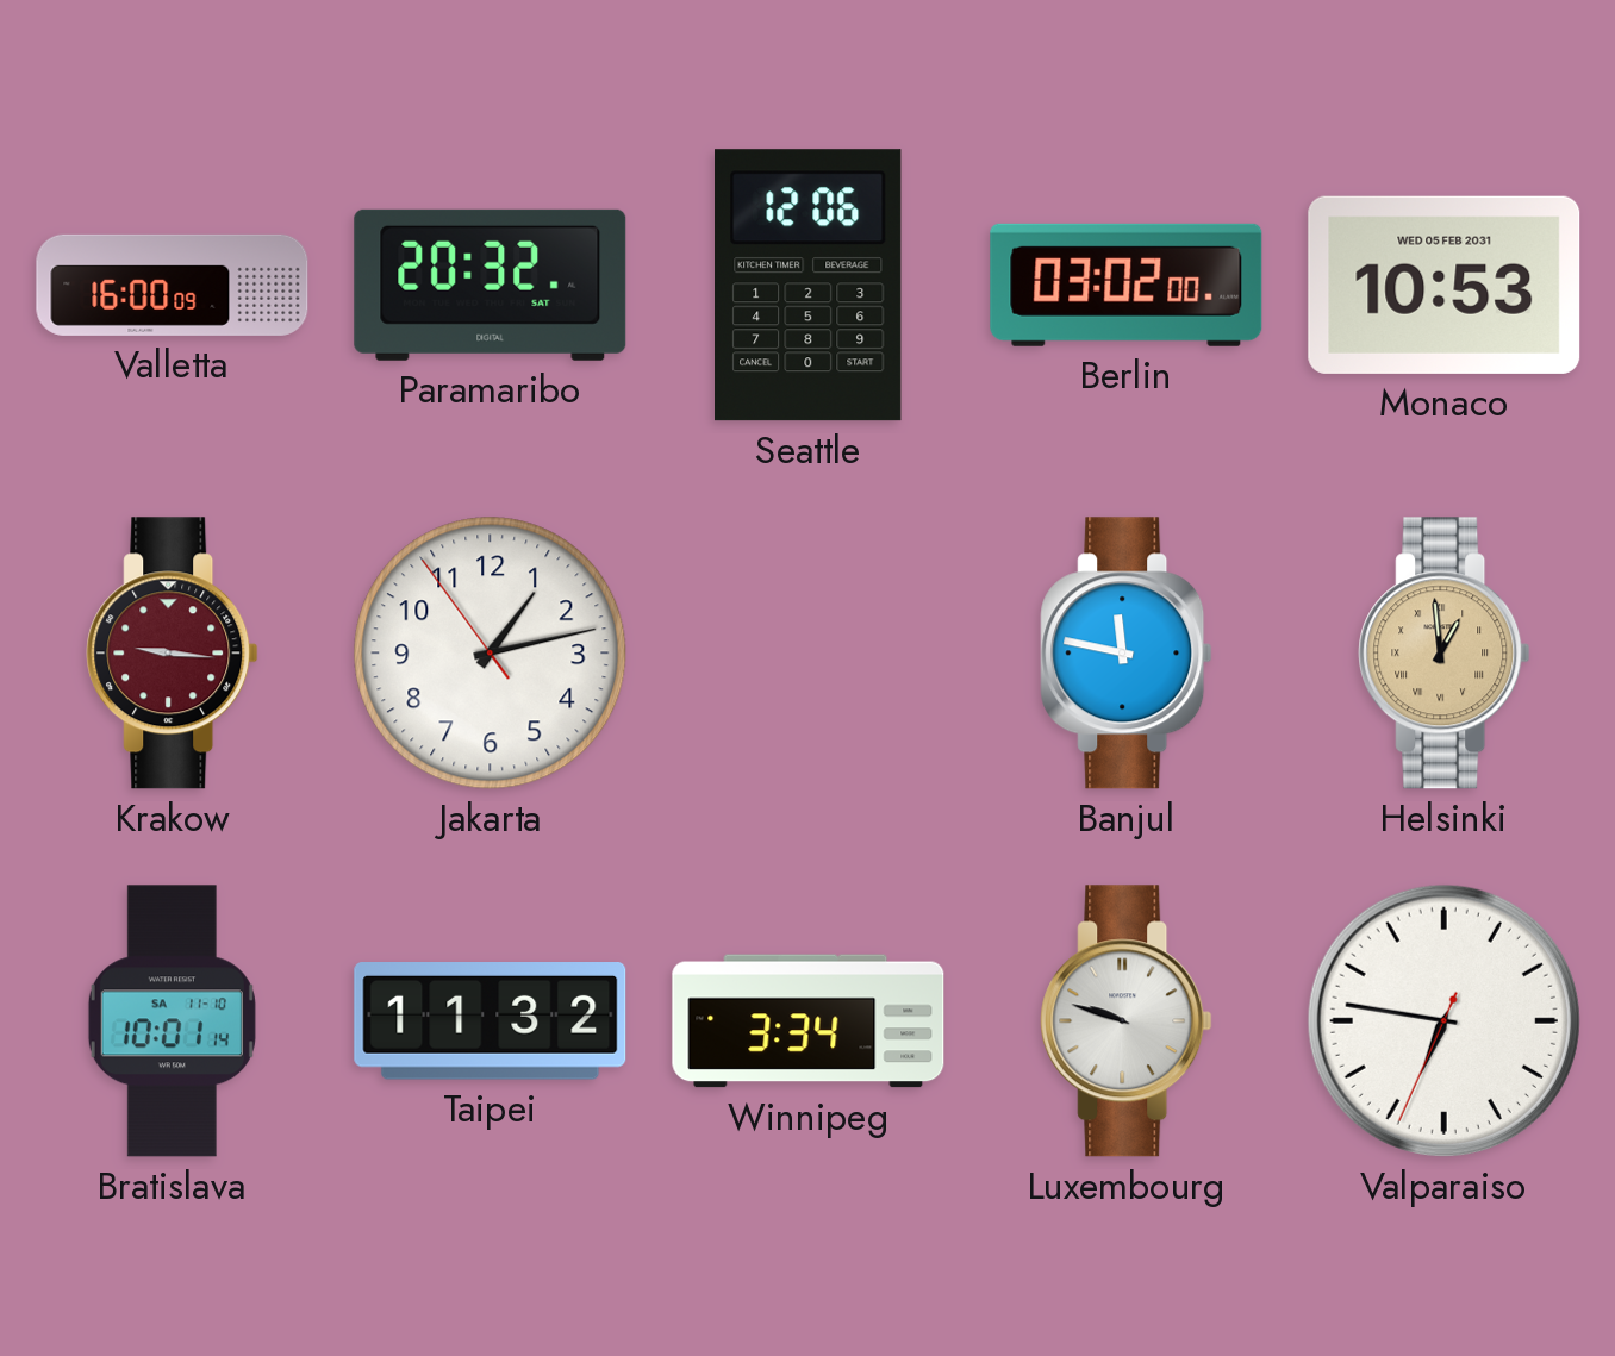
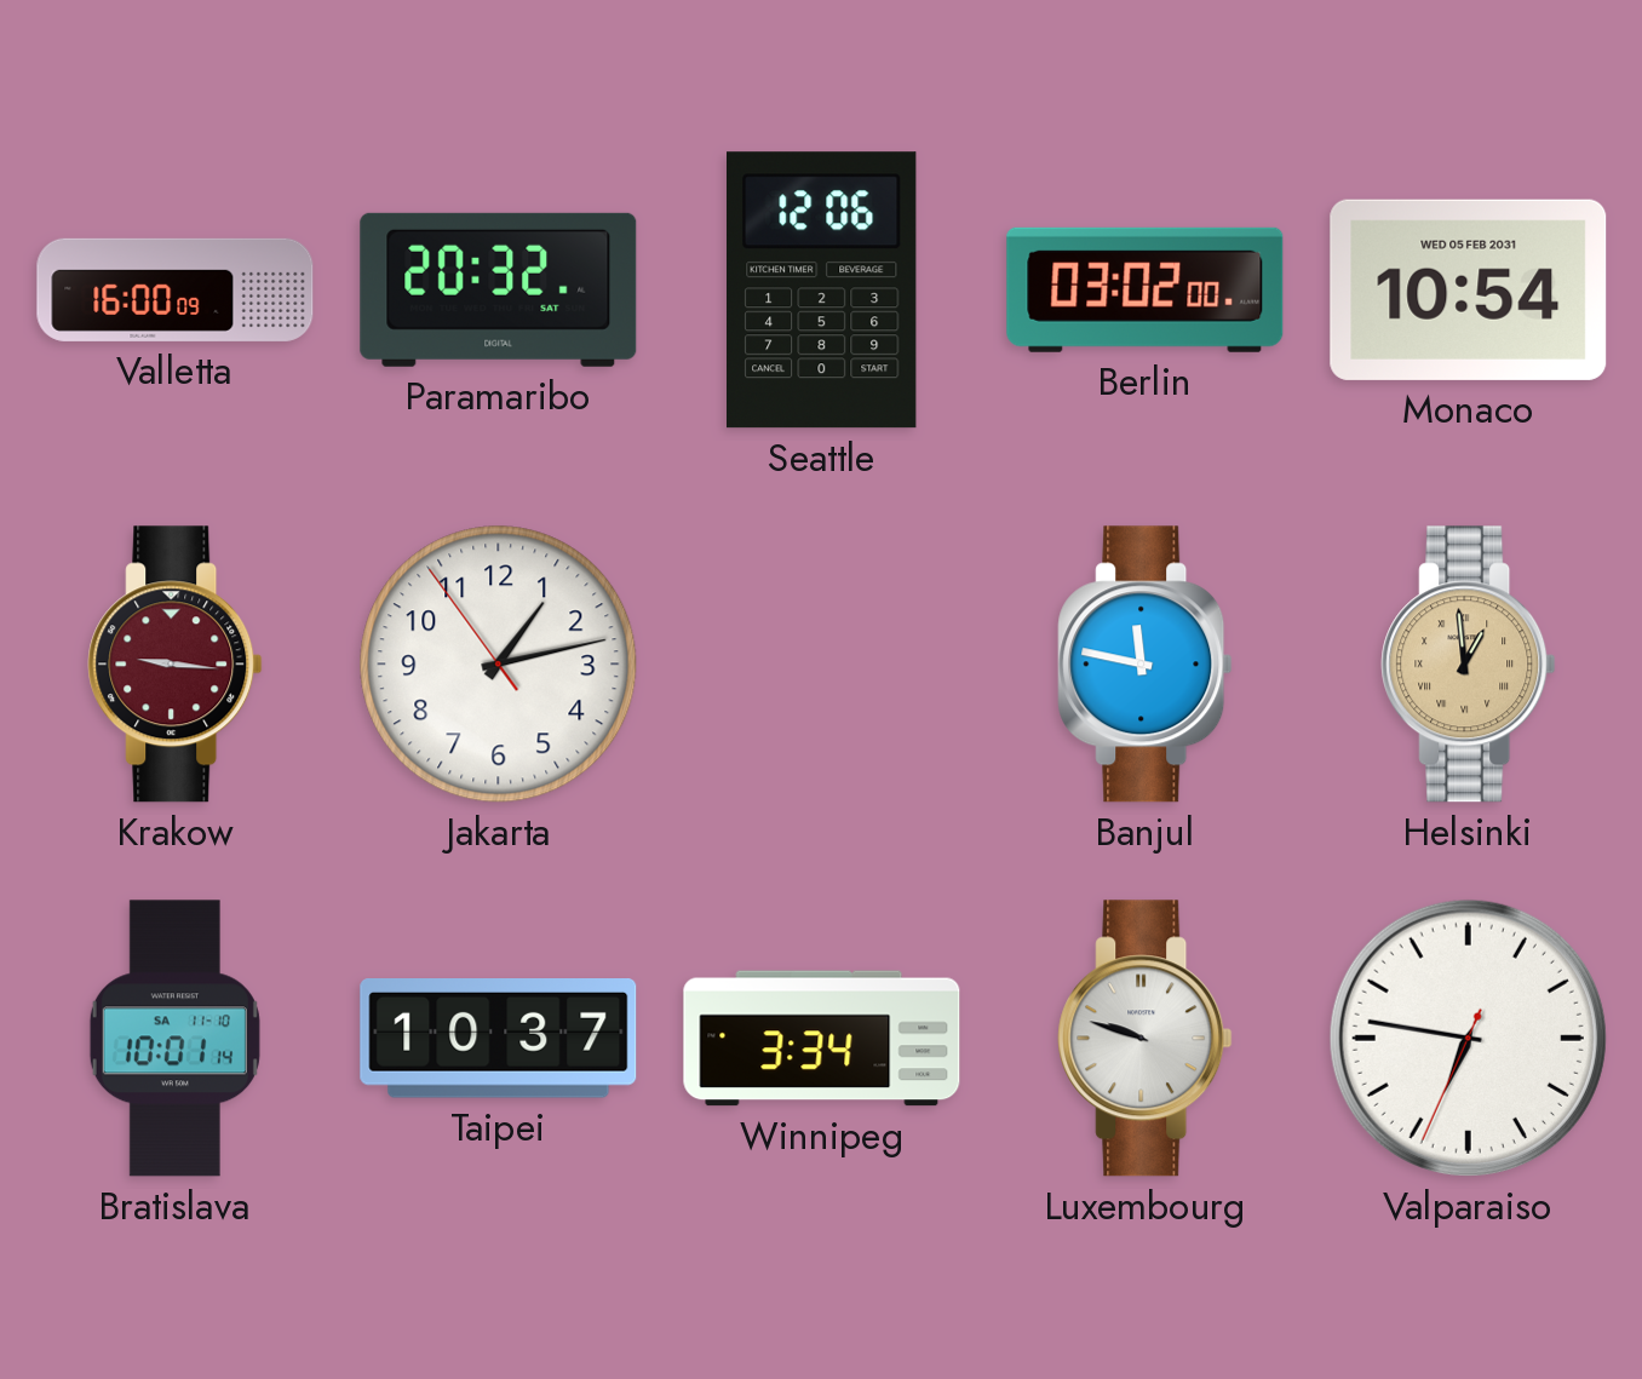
Monaco: 10:53 -> 10:54
Taipei: 11:32 -> 10:37
